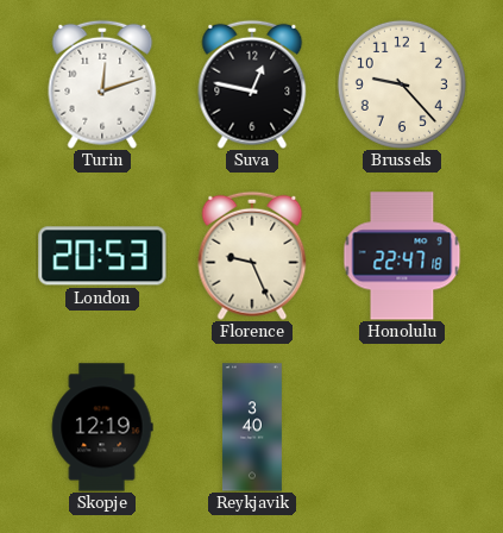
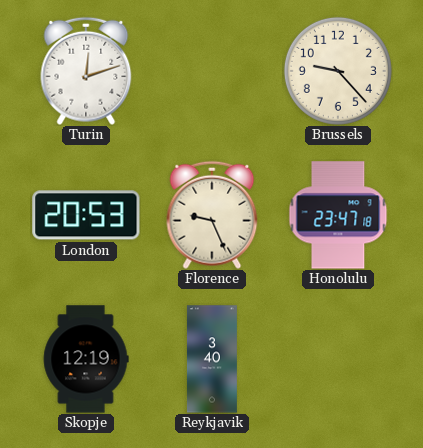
Suva: 12:47 -> none
Honolulu: 22:47 -> 23:47
